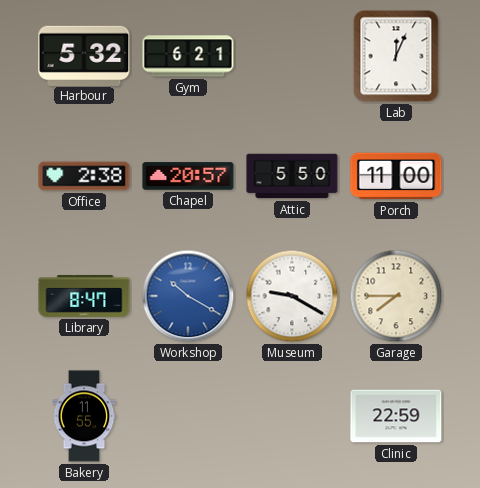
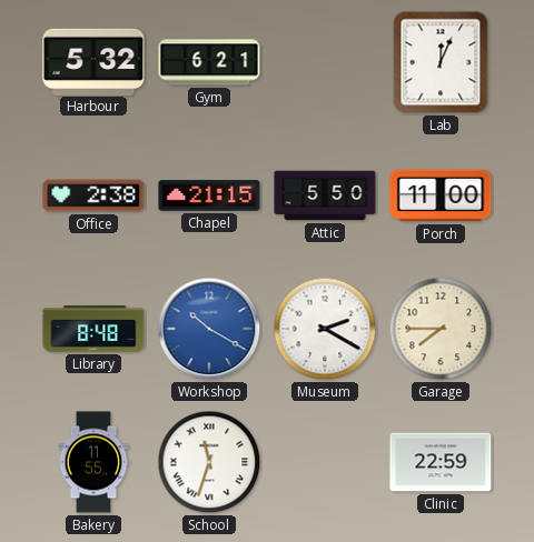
Chapel: 20:57 -> 21:15
Library: 8:47 -> 8:48
Museum: 9:20 -> 2:20
School: none -> 11:33
